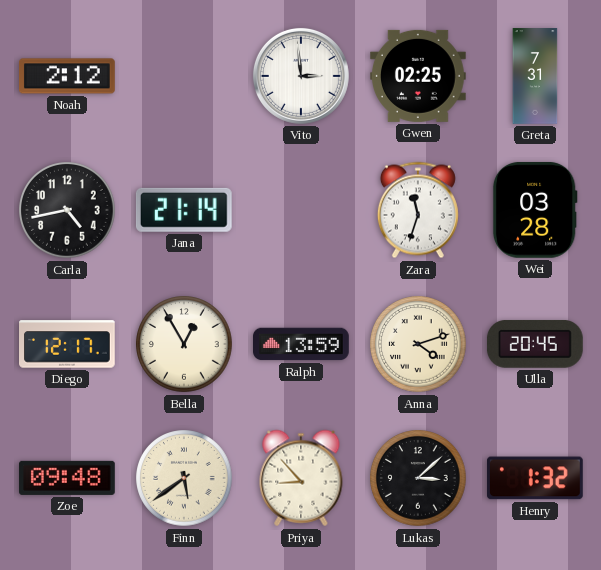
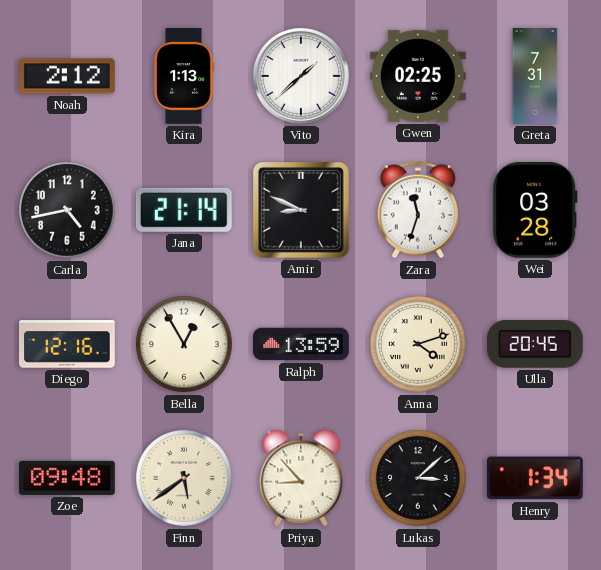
Kira: none -> 1:13
Vito: 2:59 -> 1:38
Amir: none -> 8:49
Diego: 12:17 -> 12:16
Henry: 1:32 -> 1:34
